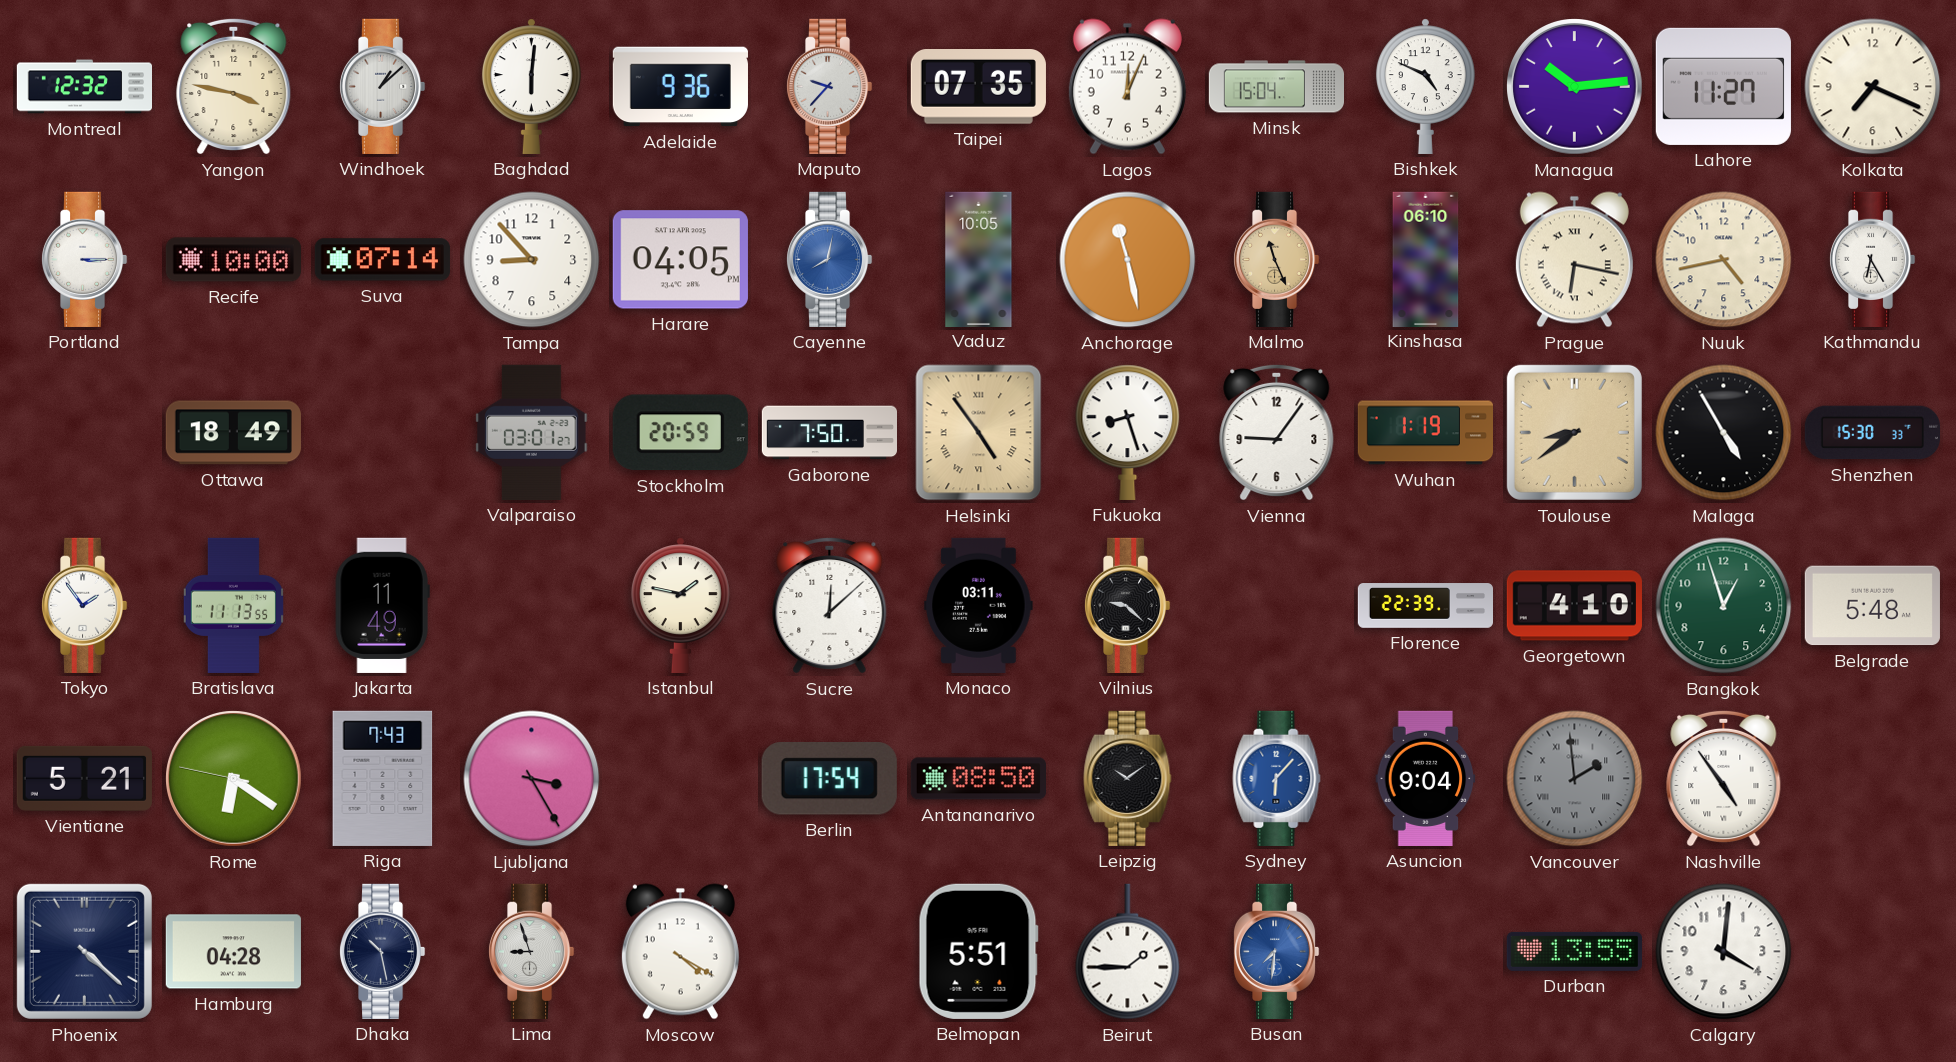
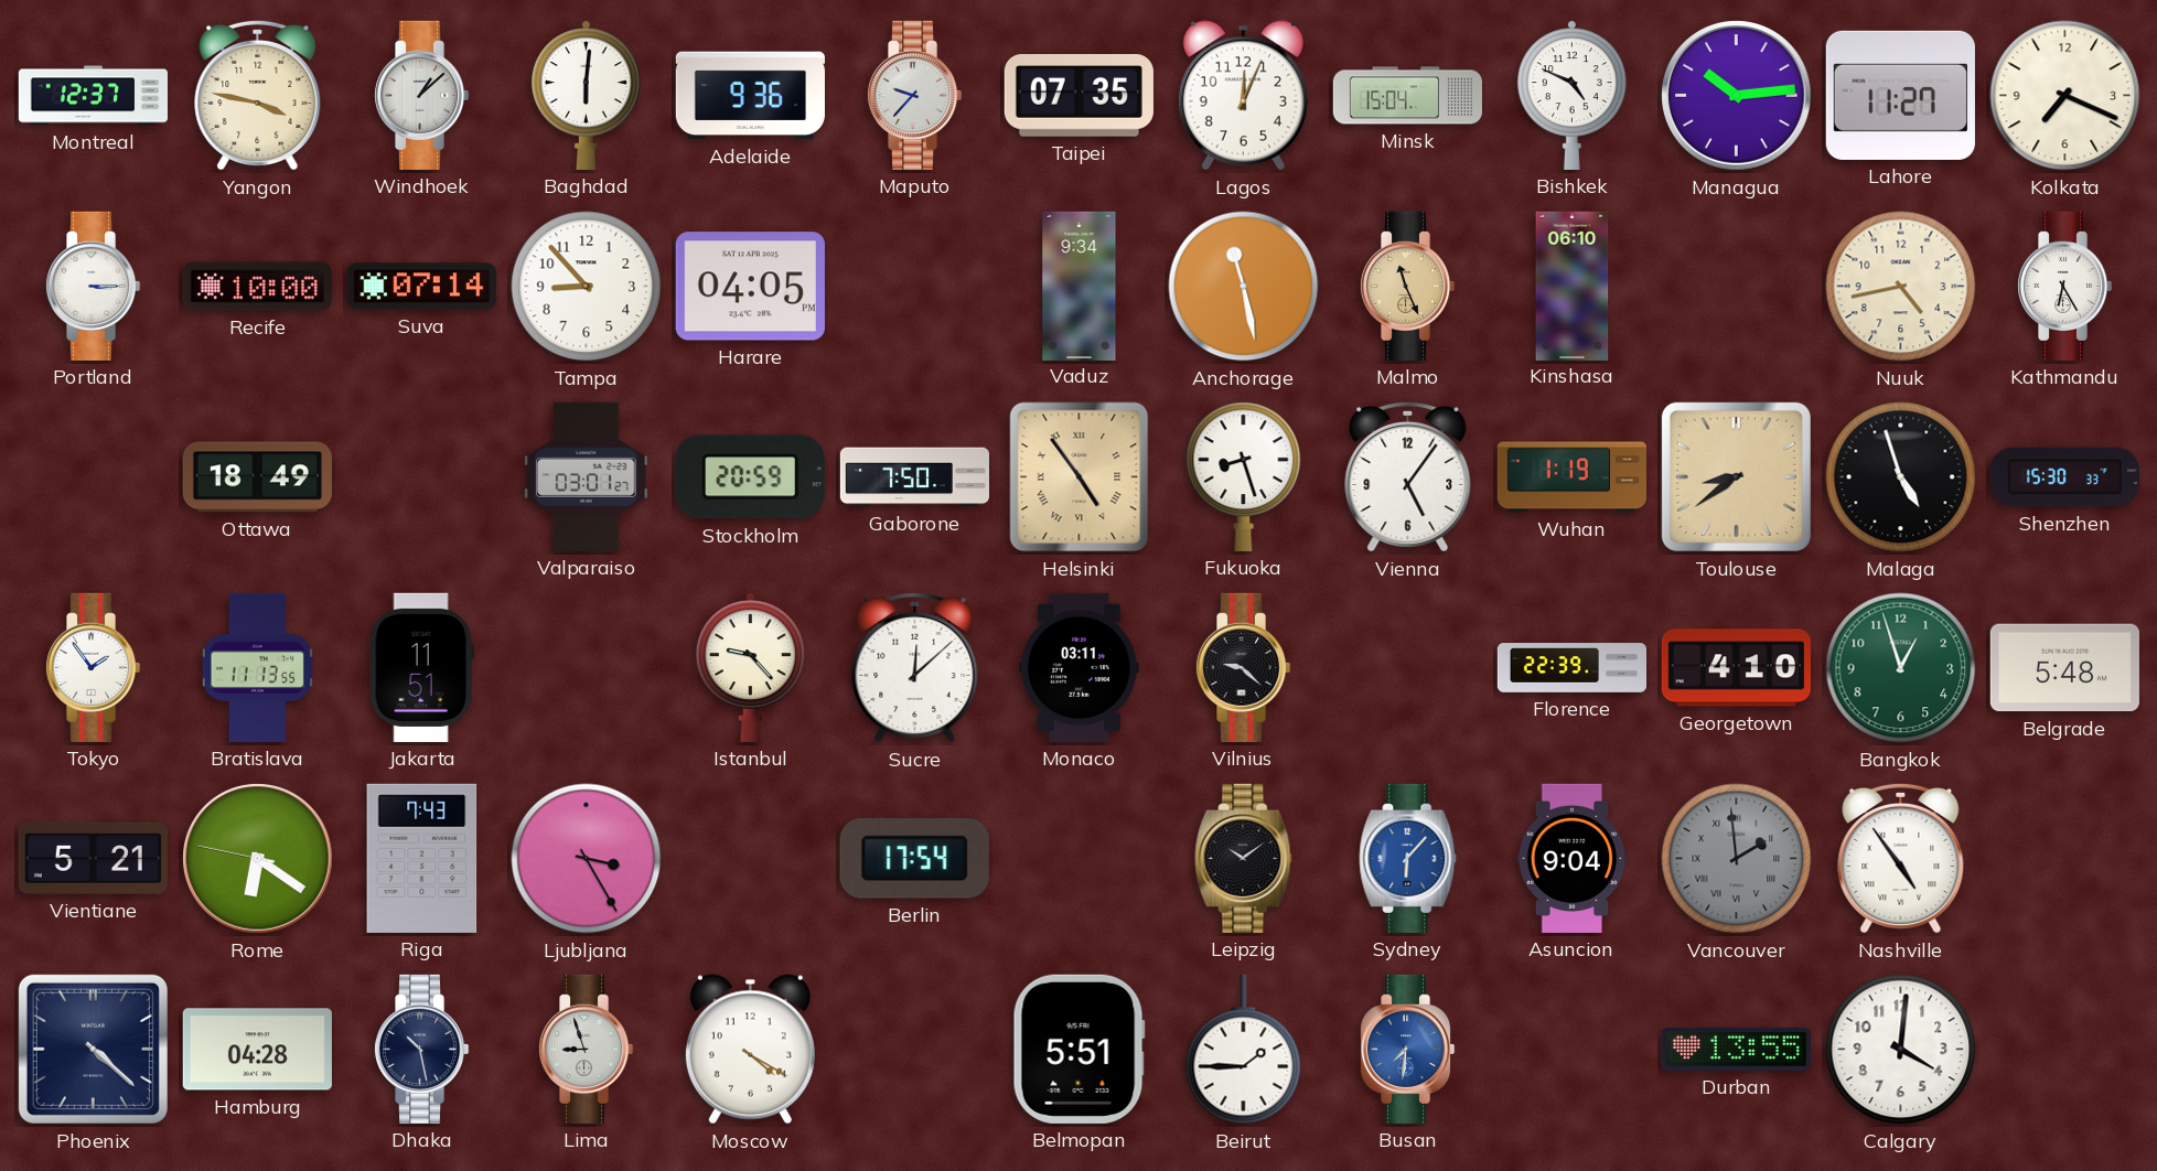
Montreal: 12:32 -> 12:37
Cayenne: 8:02 -> none
Vaduz: 10:05 -> 9:34
Prague: 6:17 -> none
Vienna: 9:06 -> 5:06
Malaga: 4:55 -> 4:57
Jakarta: 11:49 -> 11:51
Istanbul: 1:47 -> 9:23
Antananarivo: 08:50 -> none
